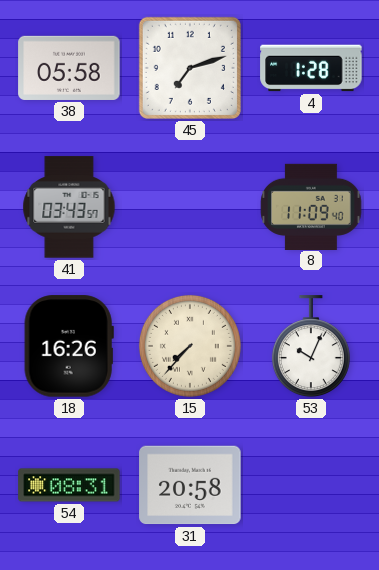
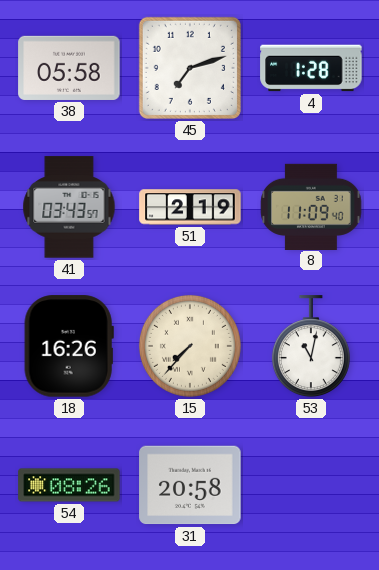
51: none -> 2:19
53: 10:04 -> 11:02
54: 08:31 -> 08:26
